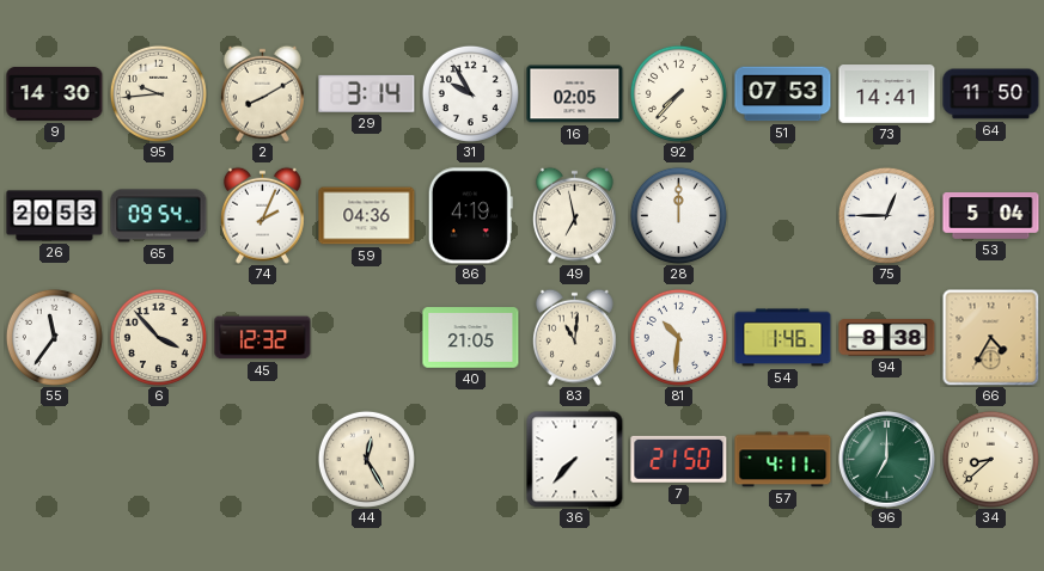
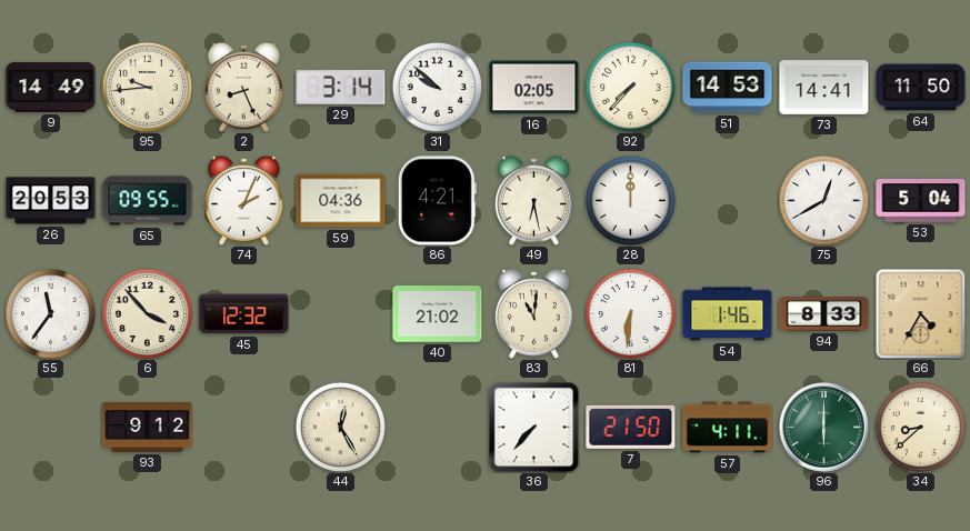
9: 14:30 -> 14:49
2: 8:10 -> 8:26
31: 9:55 -> 9:52
51: 07:53 -> 14:53
65: 09:54 -> 09:55
86: 4:19 -> 4:21
49: 6:58 -> 6:28
75: 12:45 -> 12:40
40: 21:05 -> 21:02
81: 10:31 -> 6:31
94: 8:38 -> 8:33
93: none -> 9:12
96: 7:00 -> 6:00
